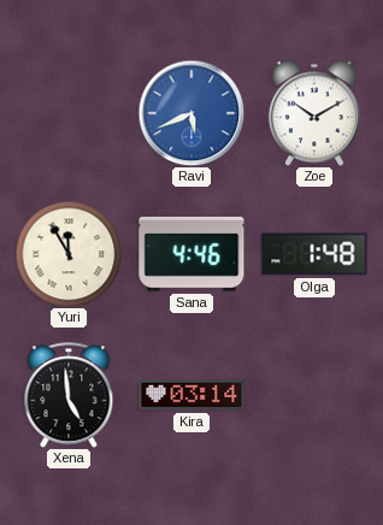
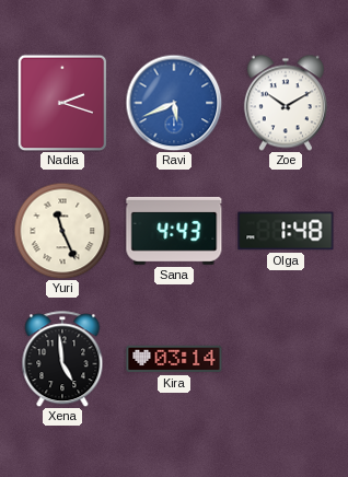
Nadia: none -> 2:18
Yuri: 11:55 -> 11:26
Sana: 4:46 -> 4:43
